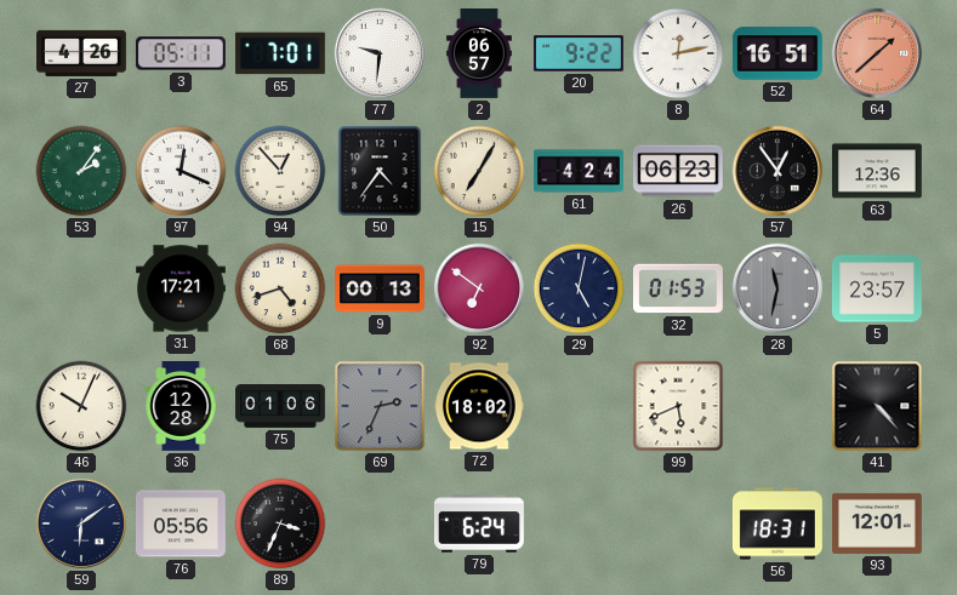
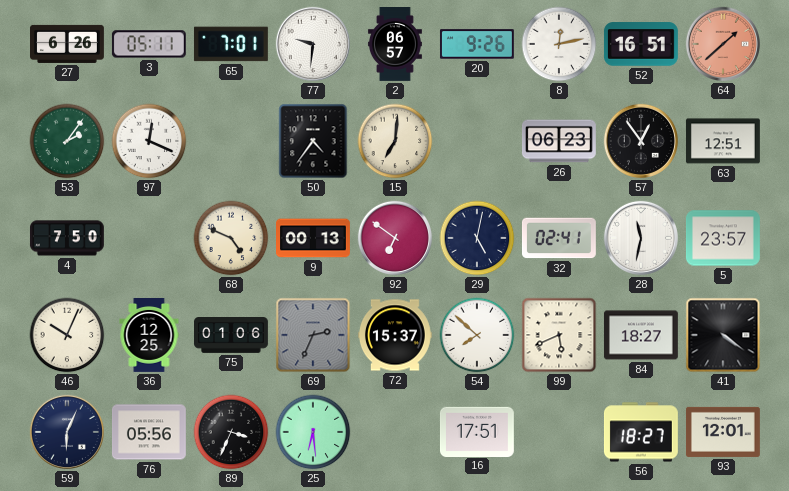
27: 4:26 -> 6:26
20: 9:22 -> 9:26
94: 12:53 -> none
15: 7:05 -> 7:01
61: 4:24 -> none
63: 12:36 -> 12:51
4: none -> 7:50
31: 17:21 -> none
68: 4:42 -> 4:49
32: 01:53 -> 02:41
28 dial: grey -> white
36: 12:28 -> 12:25
72: 18:02 -> 15:37
54: none -> 7:52
84: none -> 18:27
41: 4:23 -> 4:21
59: 6:09 -> 6:04
25: none -> 6:29
79: 6:24 -> none
16: none -> 17:51
56: 18:31 -> 18:27
